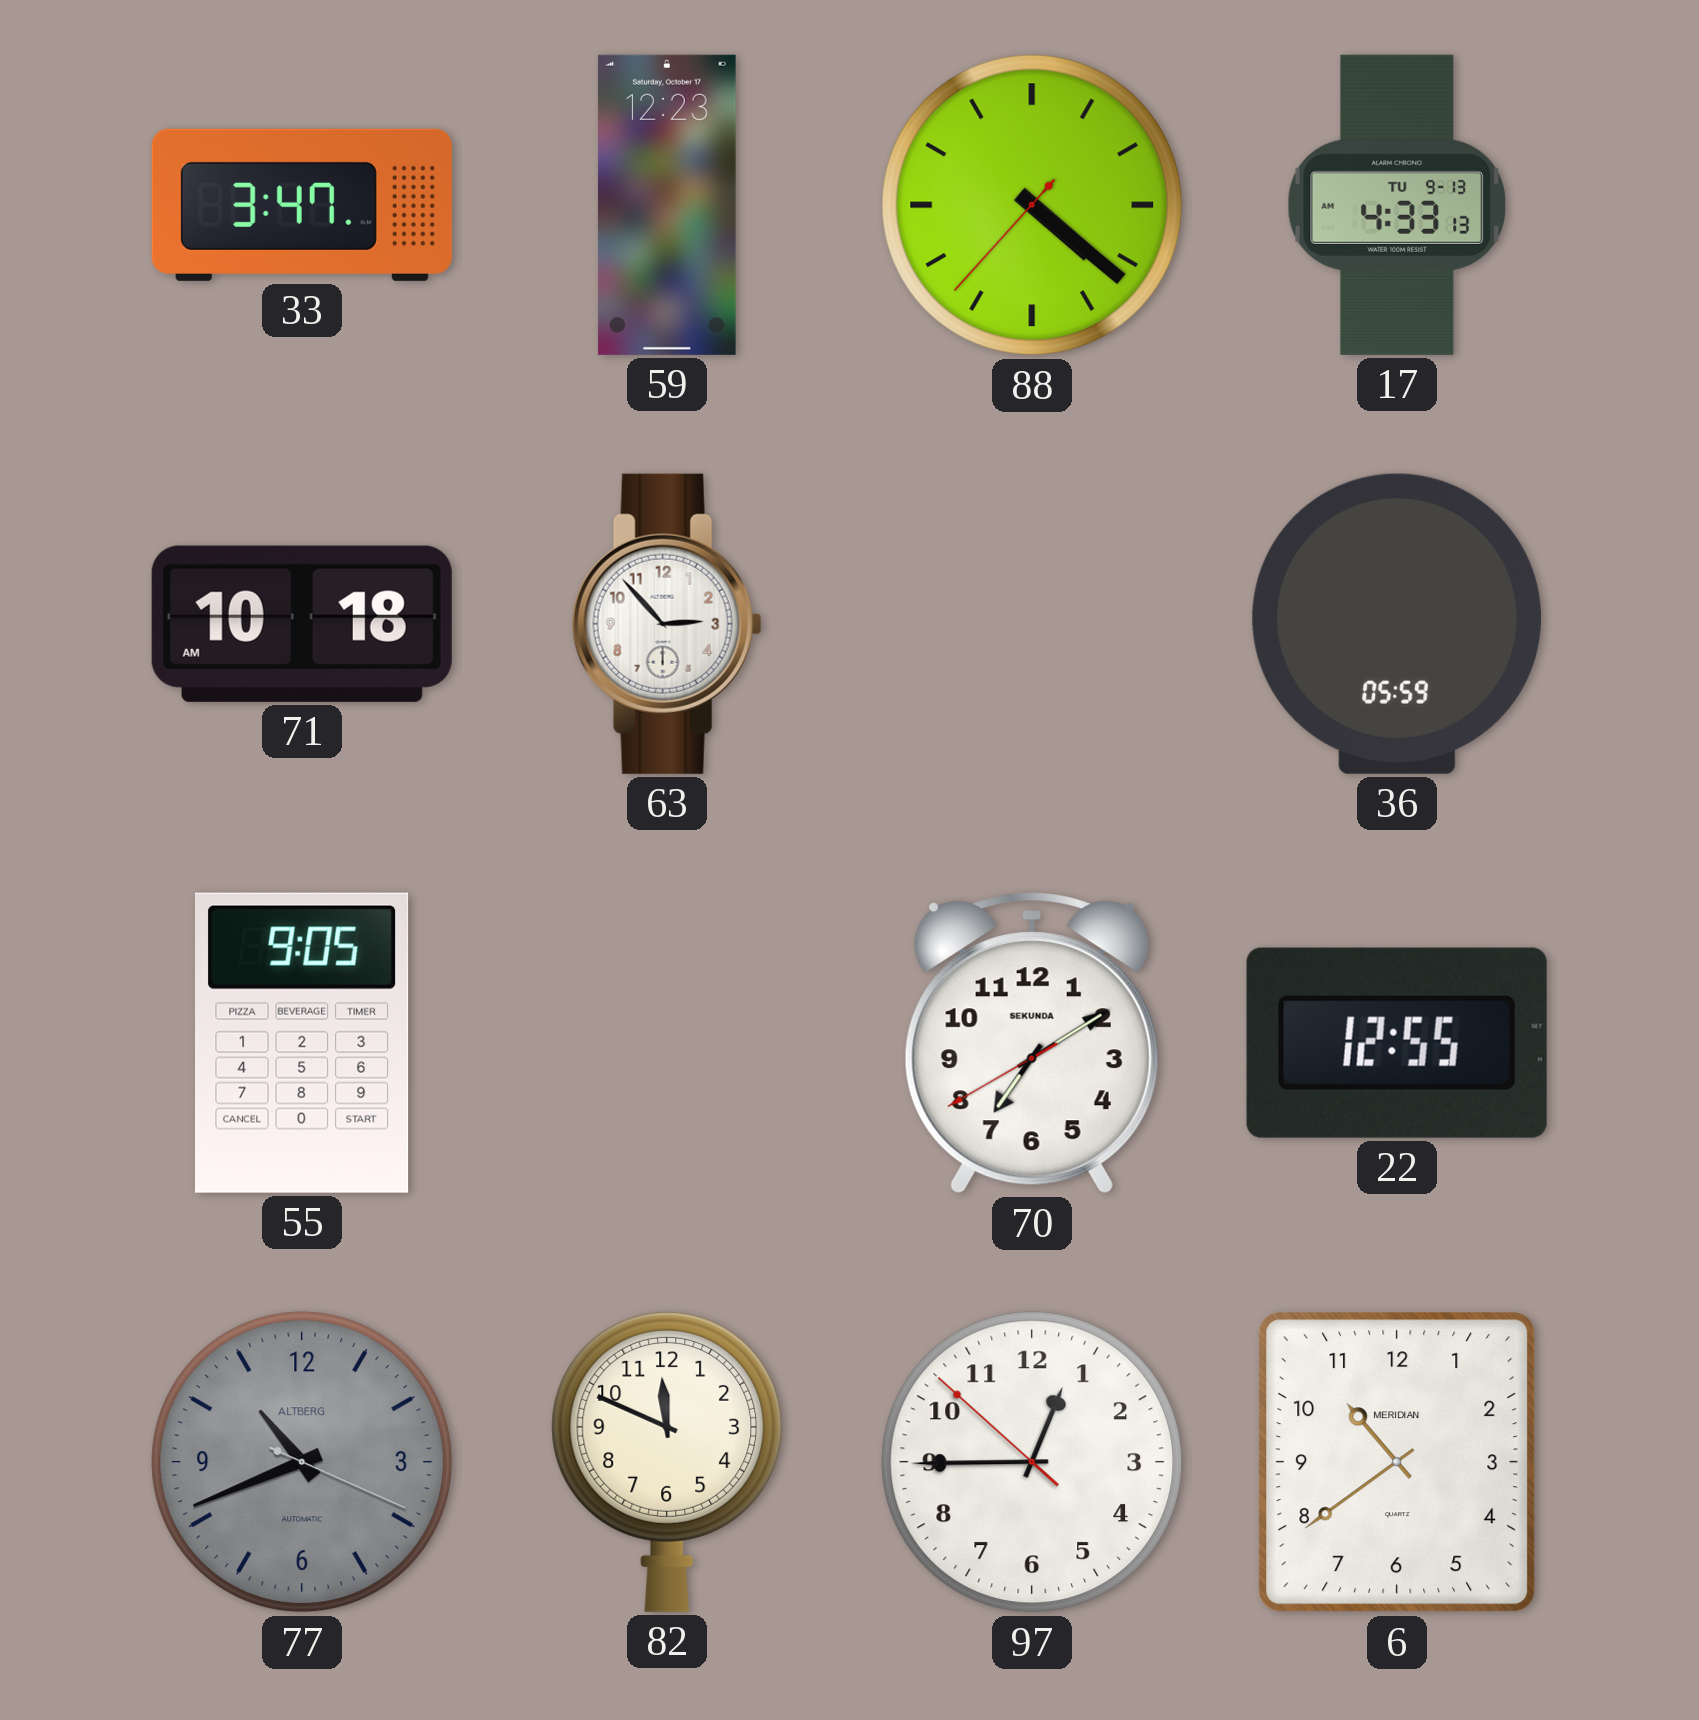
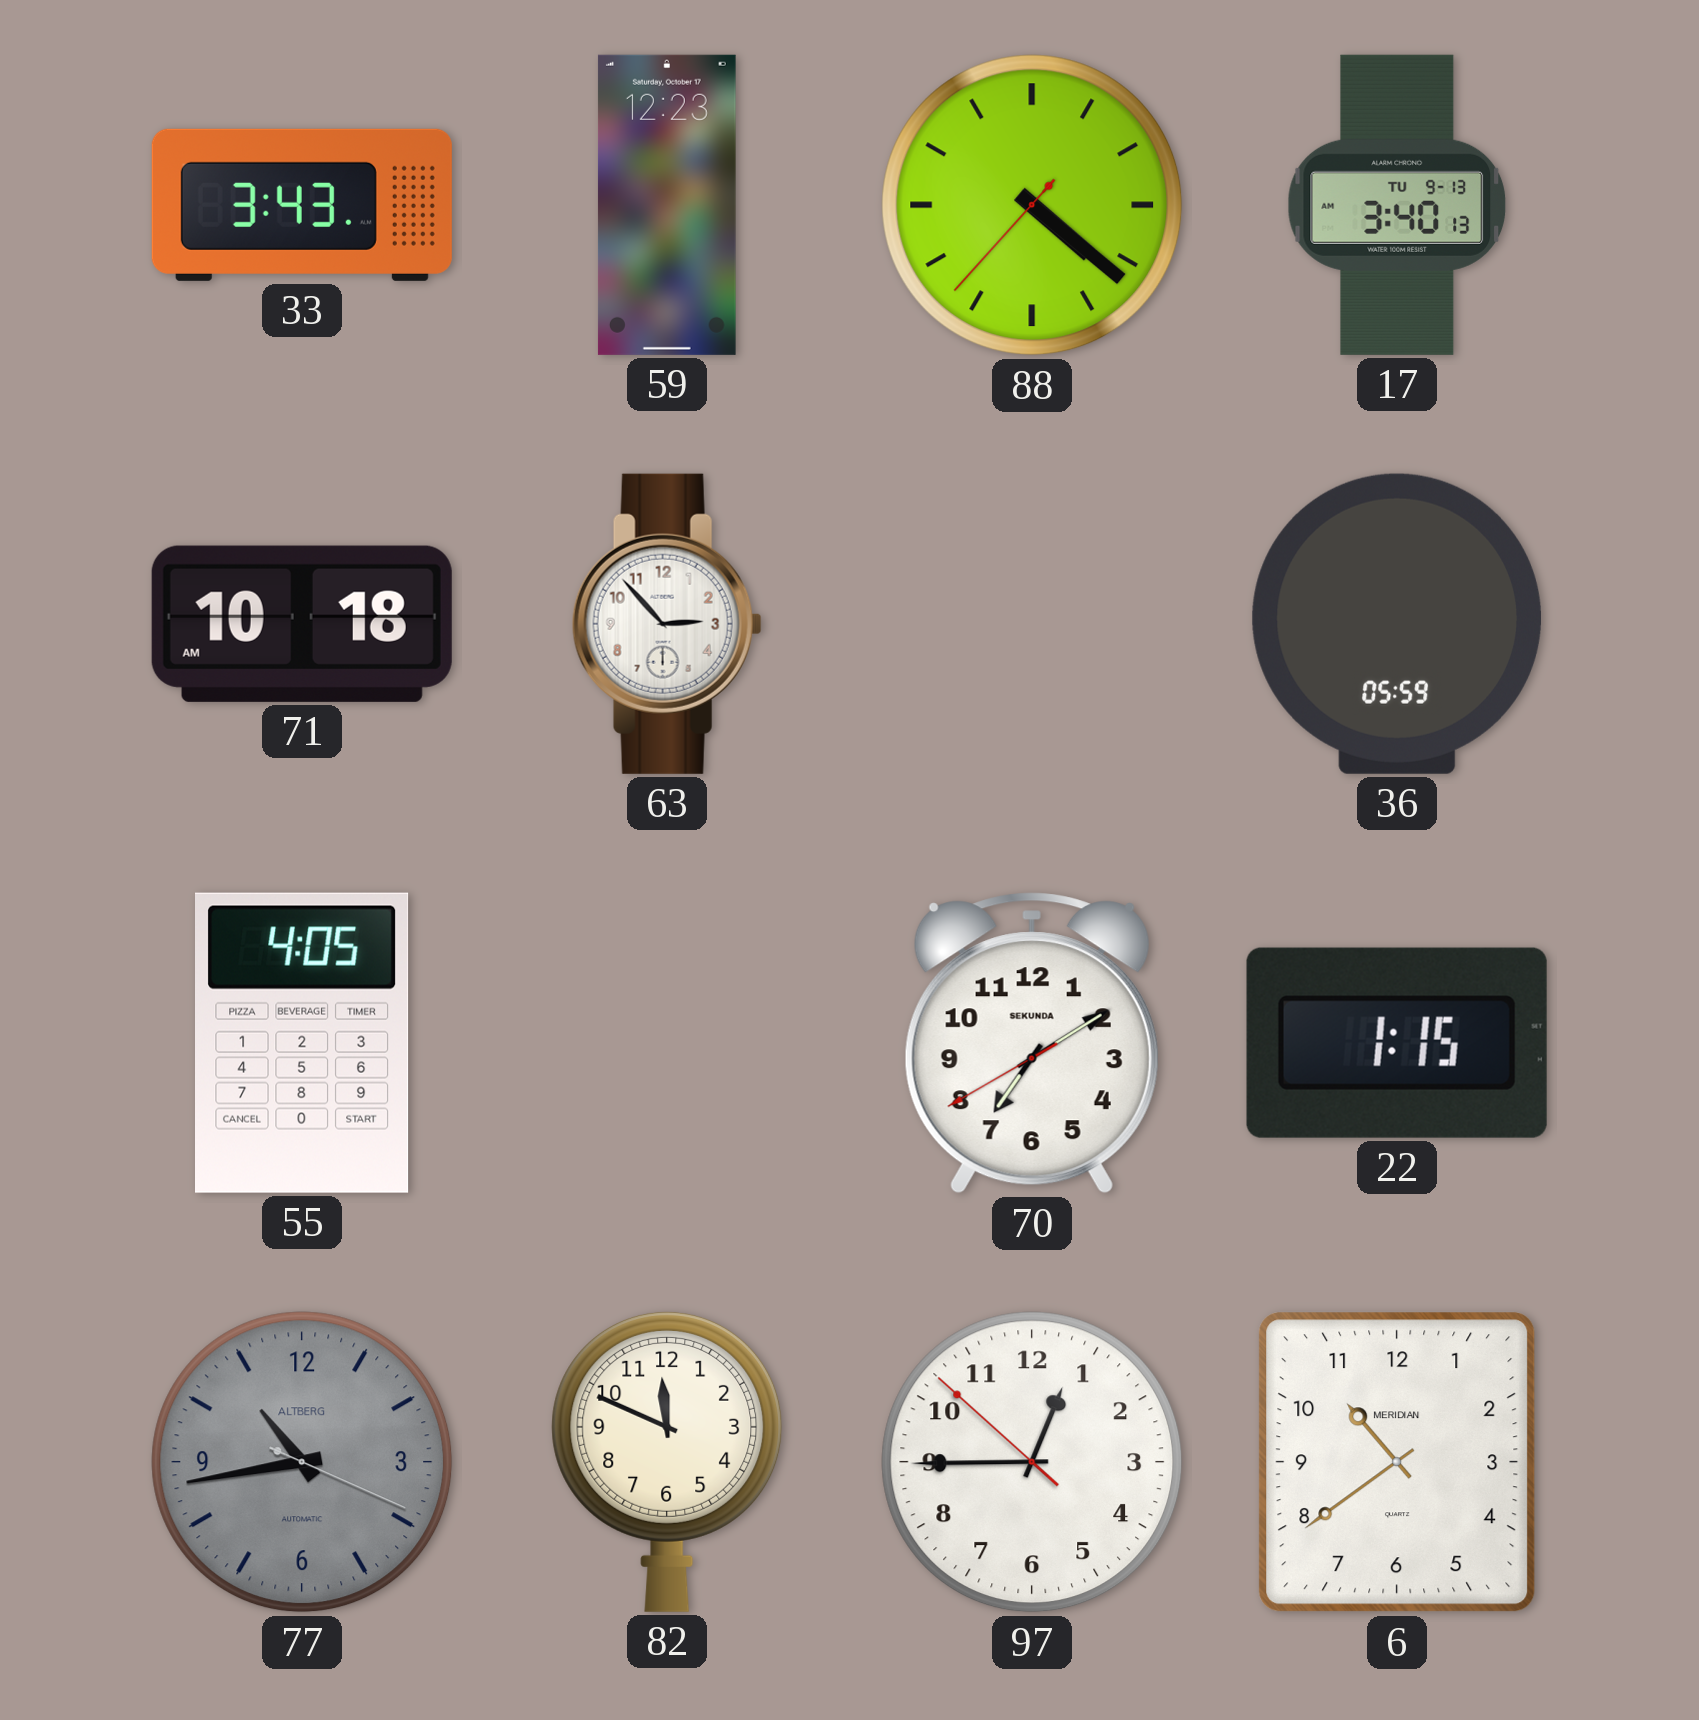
33: 3:47 -> 3:43
17: 4:33 -> 3:40
55: 9:05 -> 4:05
22: 12:55 -> 1:15
77: 10:41 -> 10:43
